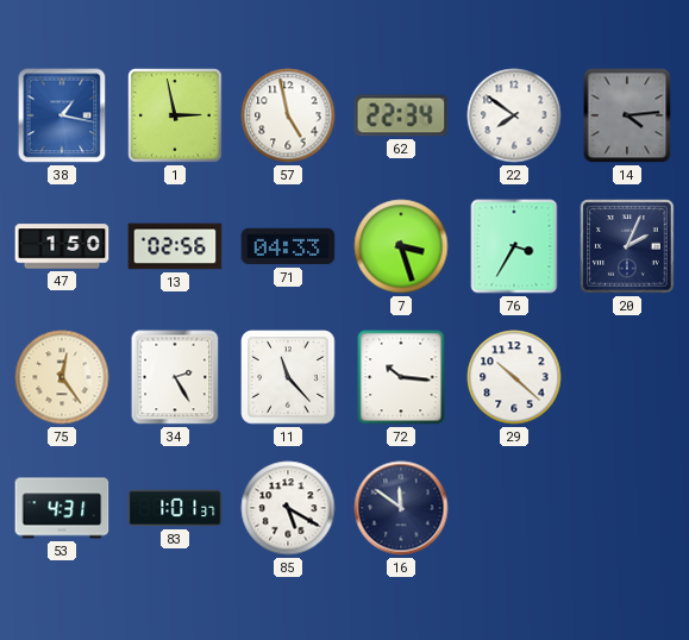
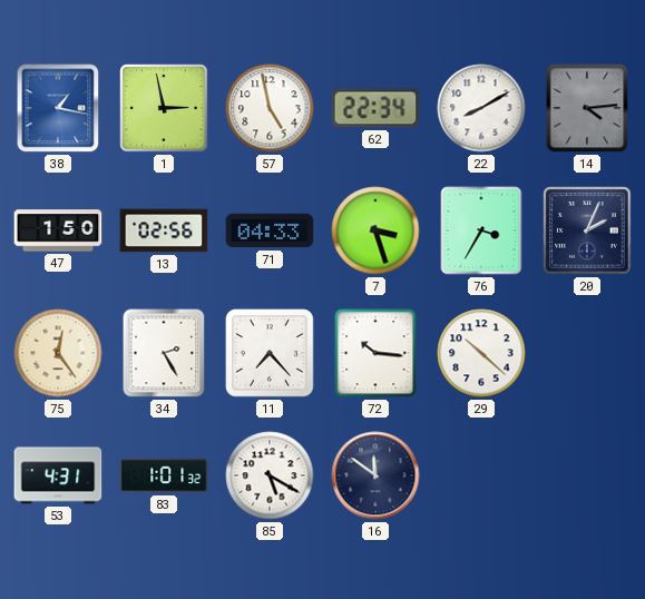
22: 7:51 -> 8:10
11: 11:23 -> 7:23
83: 1:01:37 -> 1:01:32
